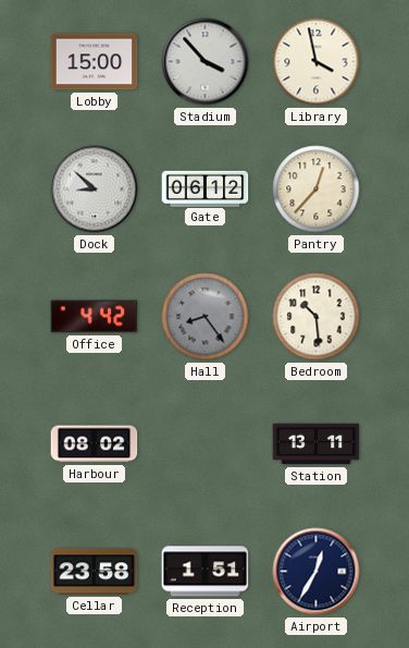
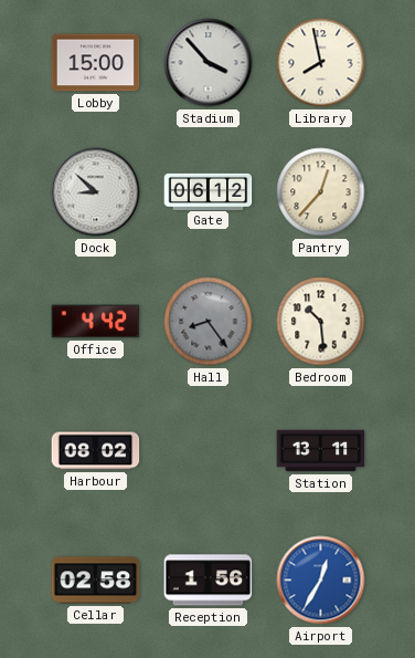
Library: 3:58 -> 7:58
Cellar: 23:58 -> 02:58
Reception: 1:51 -> 1:56
Airport dial: navy -> blue
